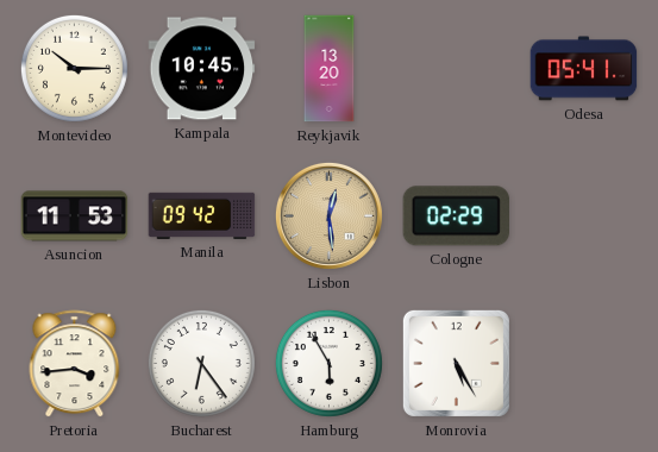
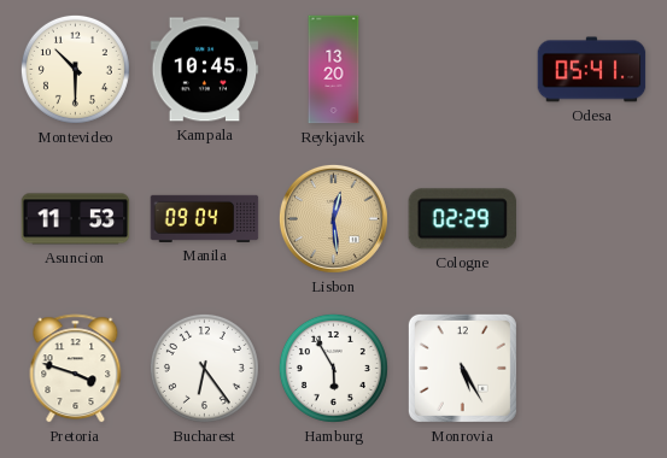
Montevideo: 10:15 -> 10:30
Manila: 09:42 -> 09:04
Pretoria: 3:44 -> 3:48
